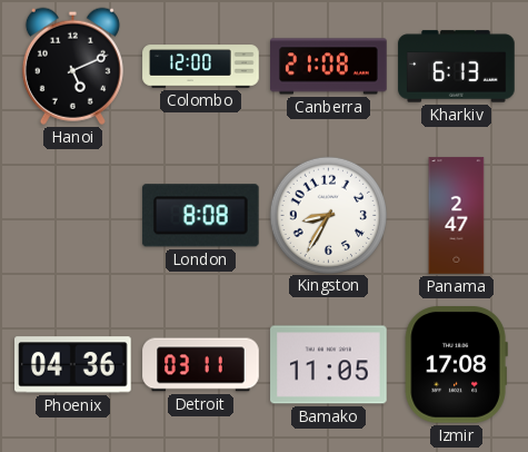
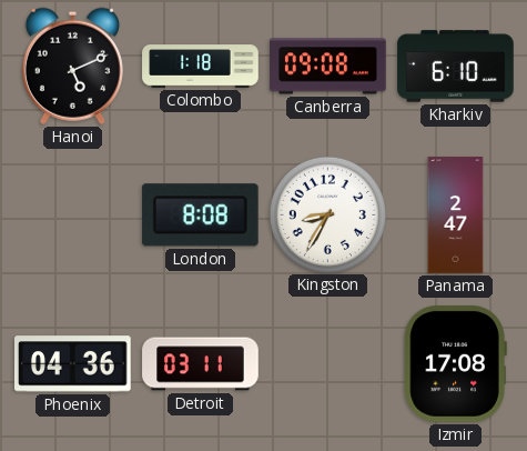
Colombo: 12:00 -> 1:18
Canberra: 21:08 -> 09:08
Kharkiv: 6:13 -> 6:10
Bamako: 11:05 -> none
